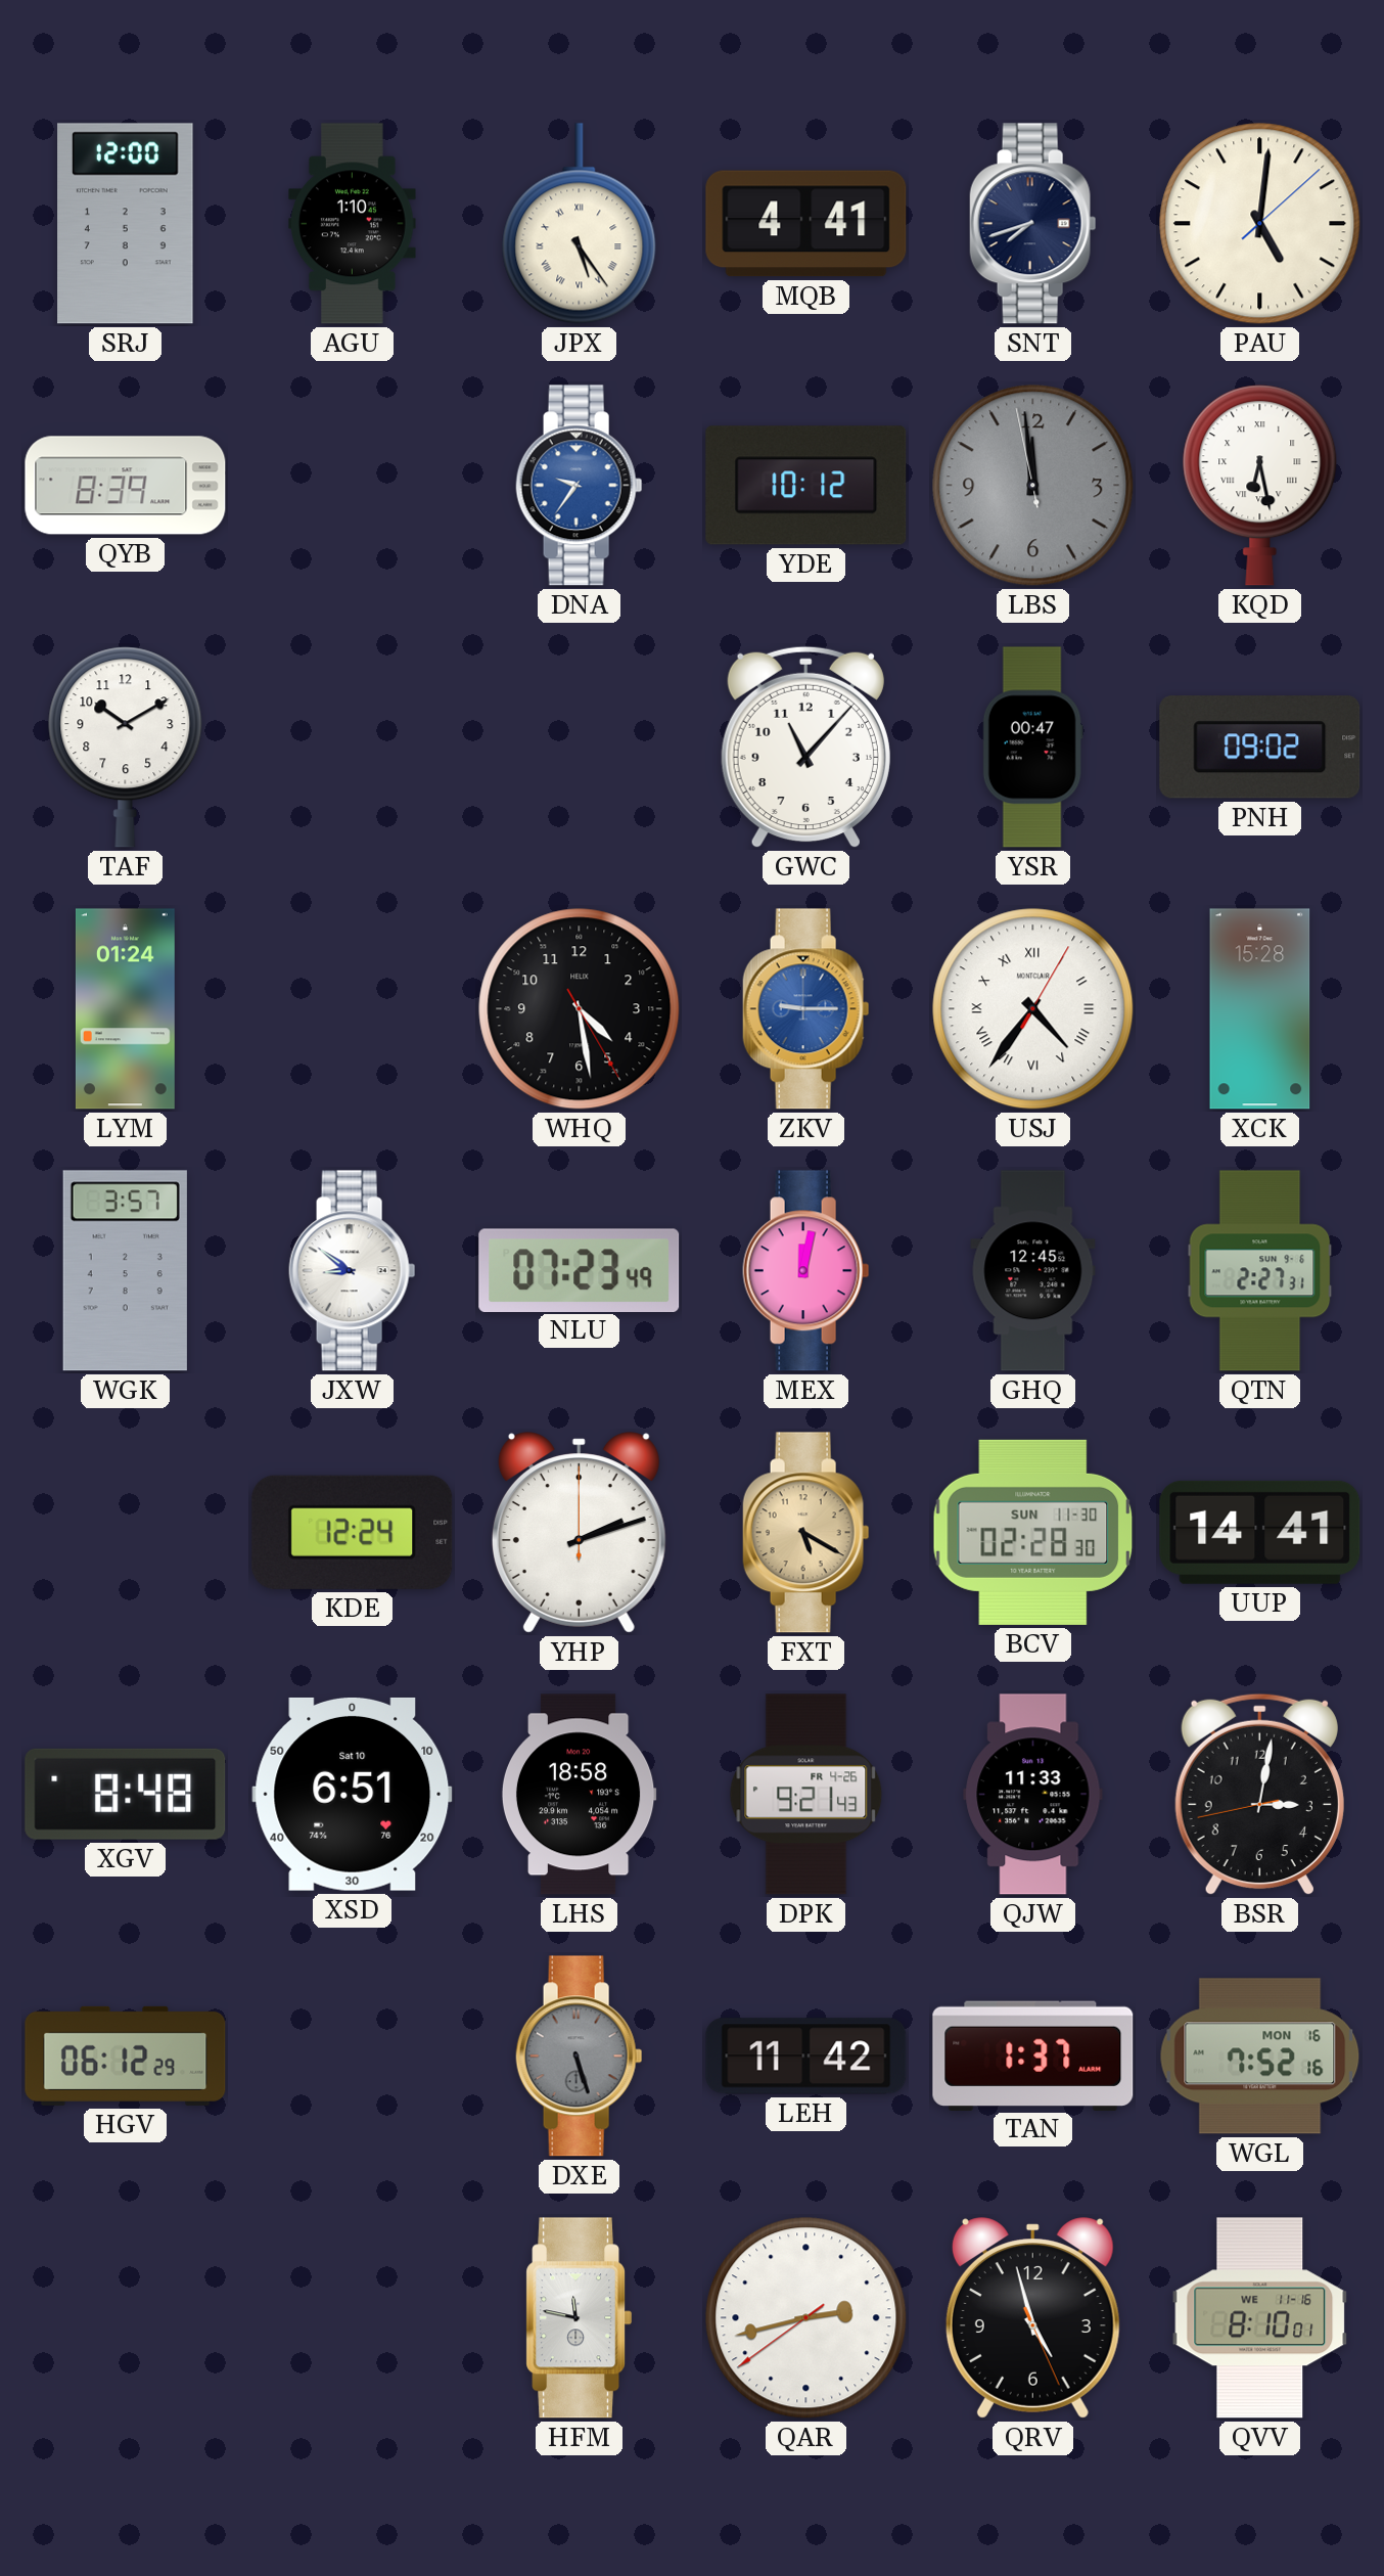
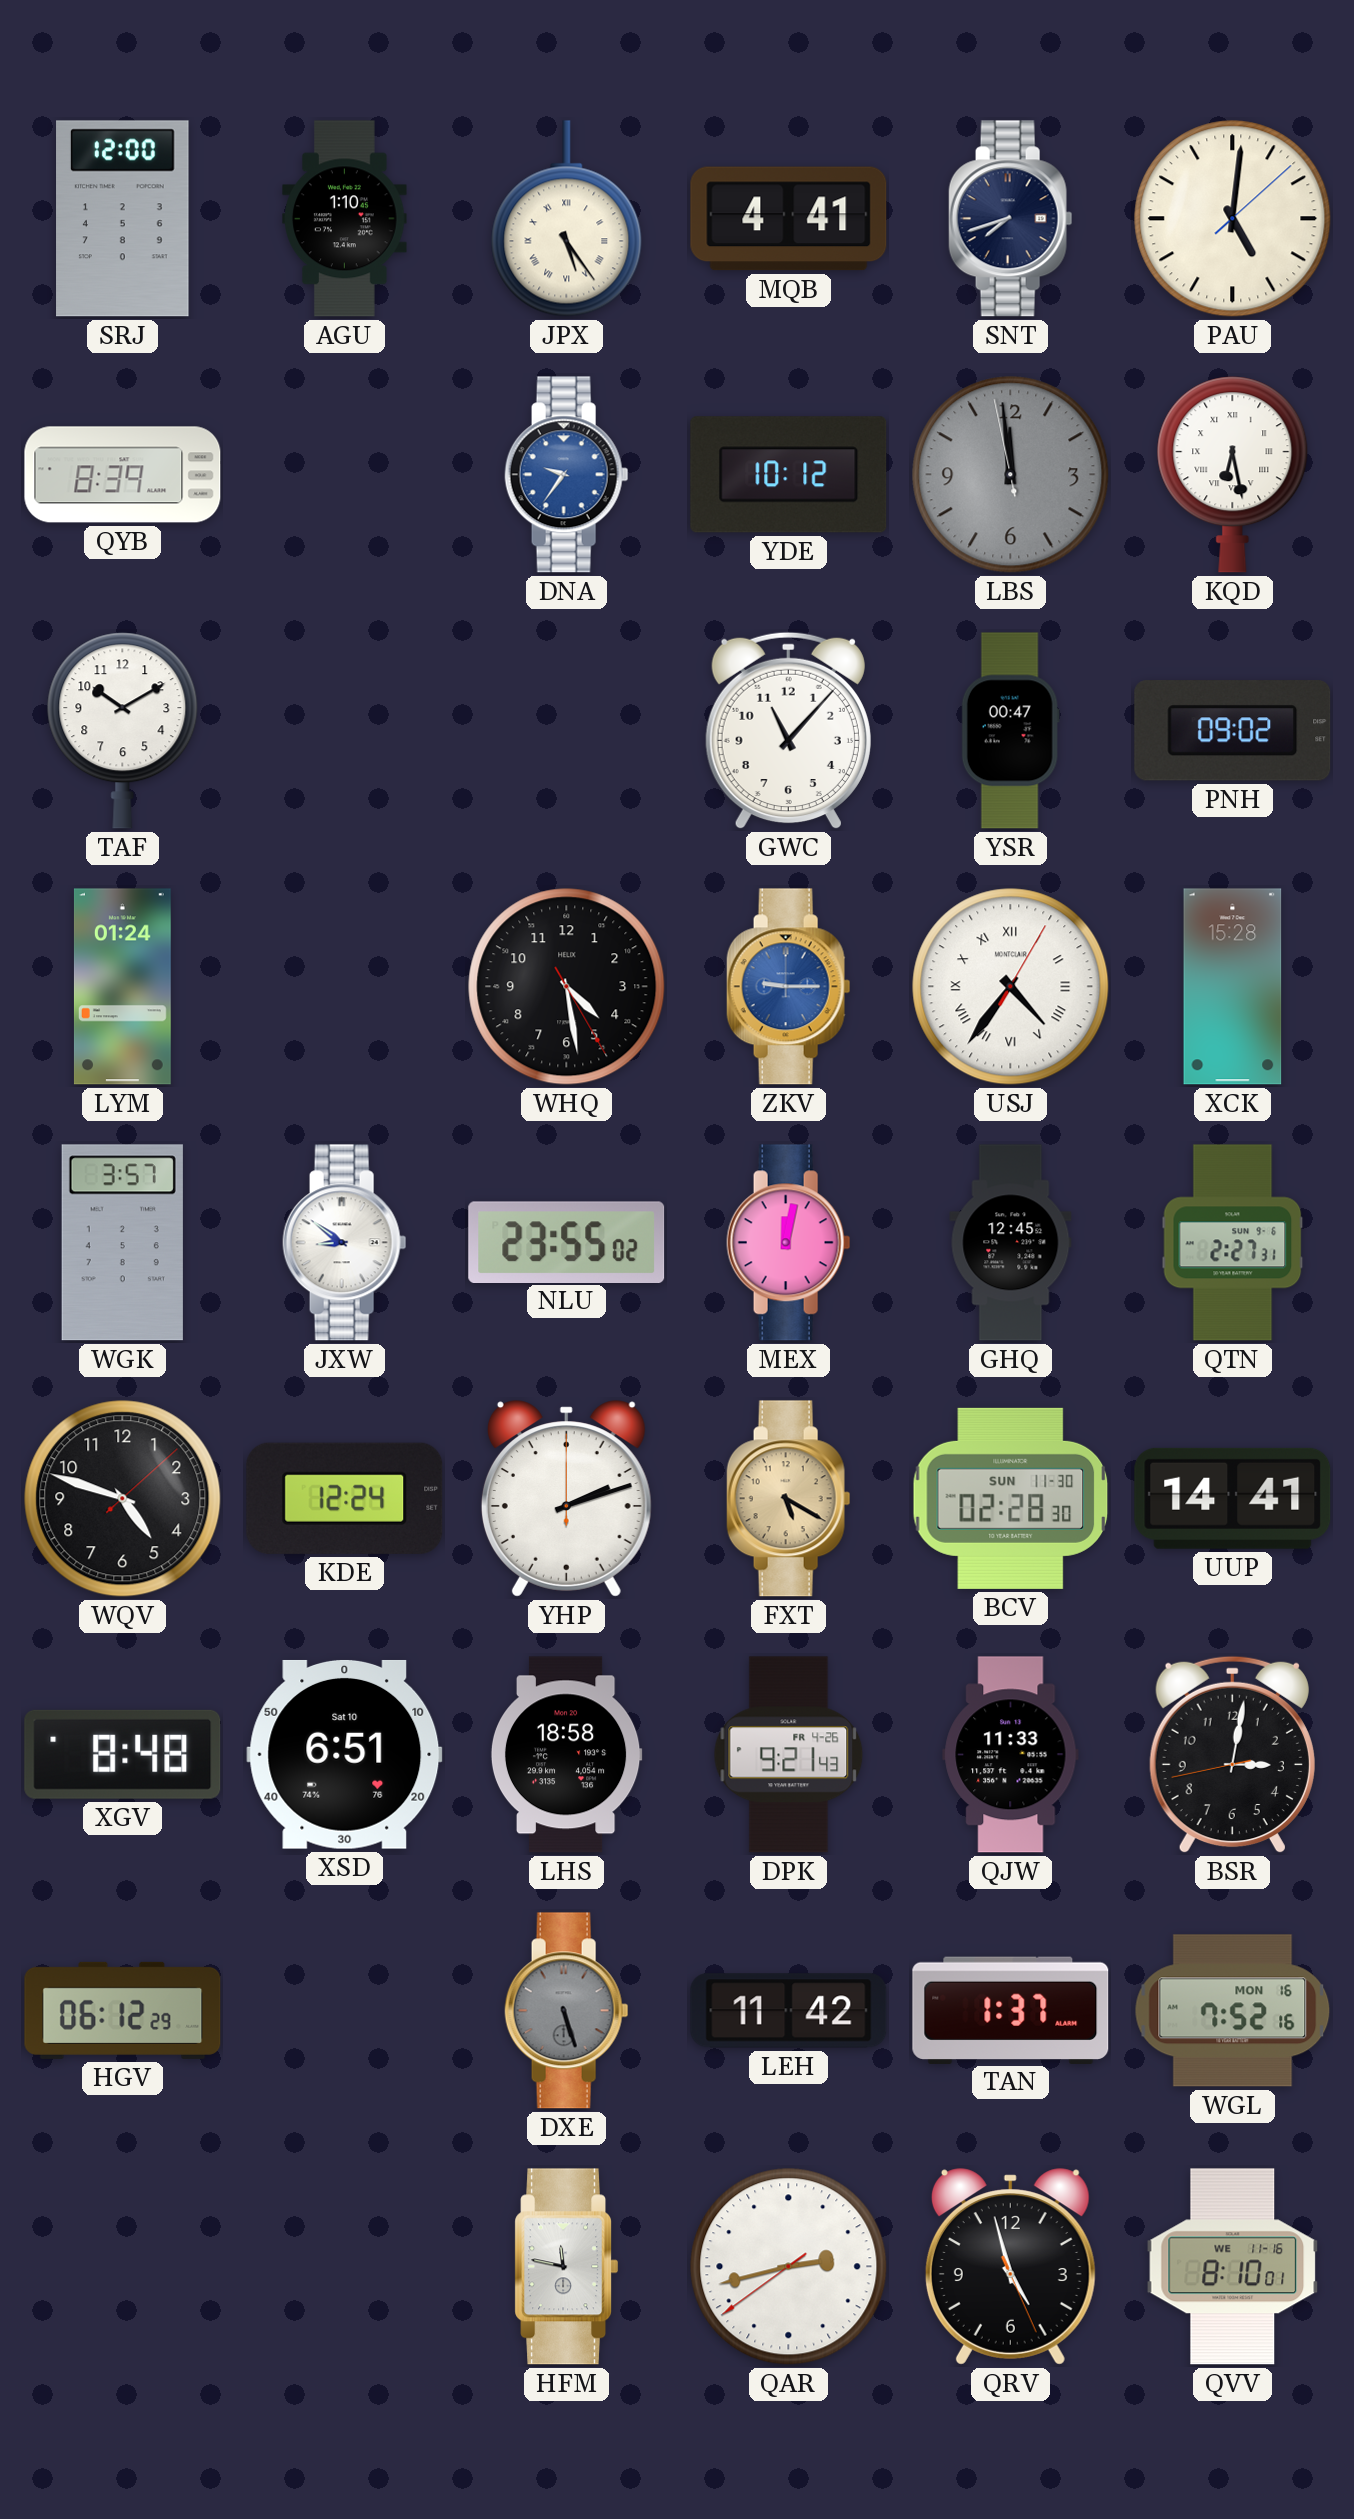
NLU: 07:23 -> 23:55
WQV: none -> 4:48
